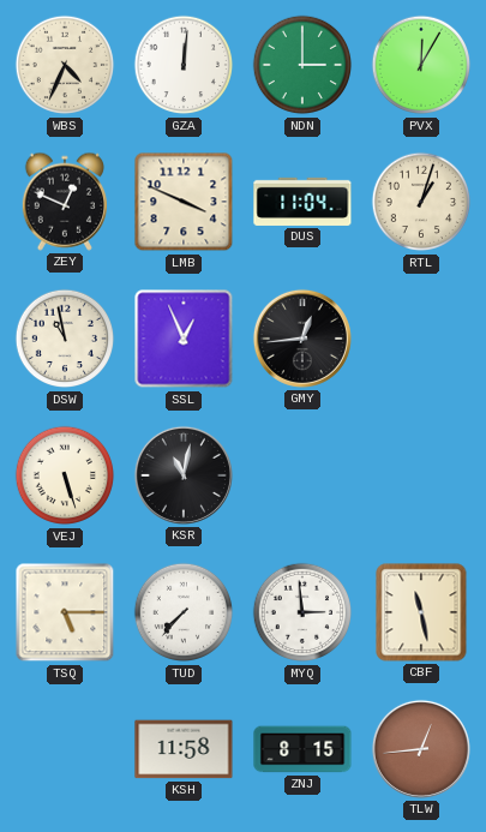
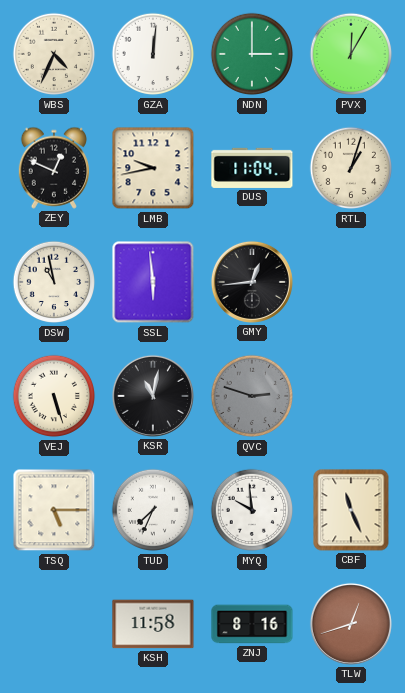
LMB: 3:49 -> 9:43
SSL: 12:56 -> 5:59
QVC: none -> 2:48
TUD: 7:37 -> 7:34
MYQ: 2:59 -> 9:59
CBF: 11:28 -> 11:26
ZNJ: 8:15 -> 8:16
TLW: 12:44 -> 12:42
